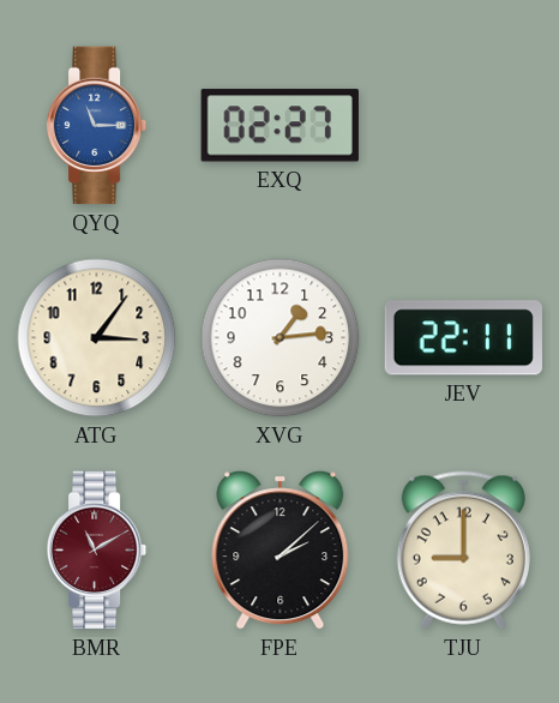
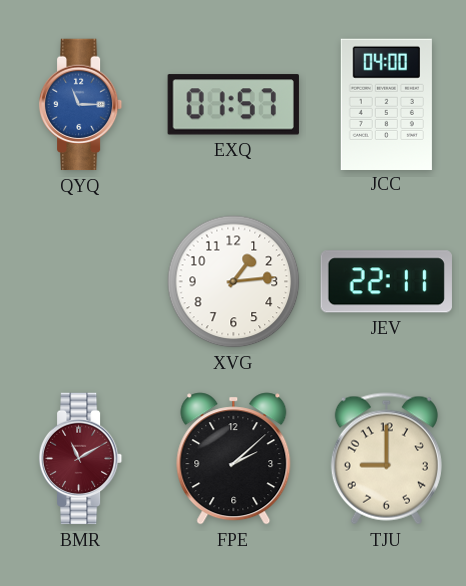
EXQ: 02:27 -> 01:57
JCC: none -> 04:00
ATG: 3:06 -> none
